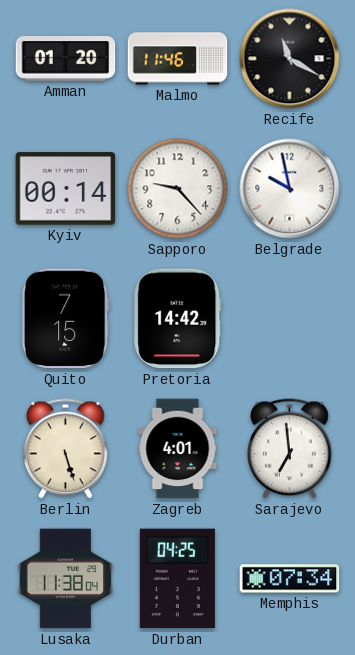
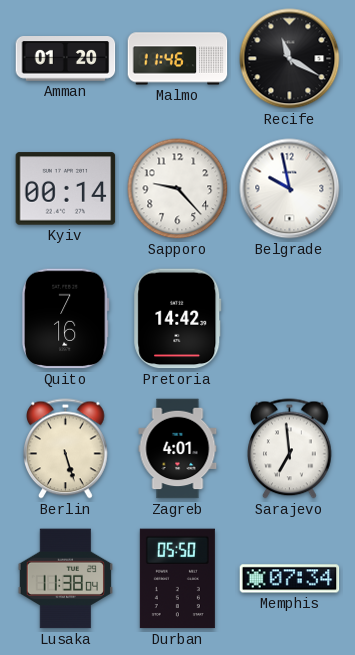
Quito: 7:15 -> 7:16
Durban: 04:25 -> 05:50
